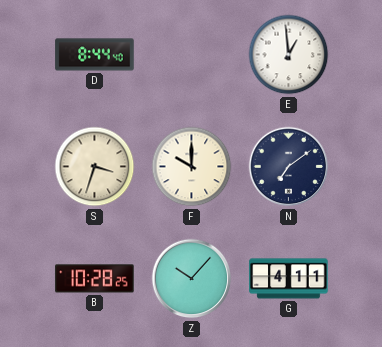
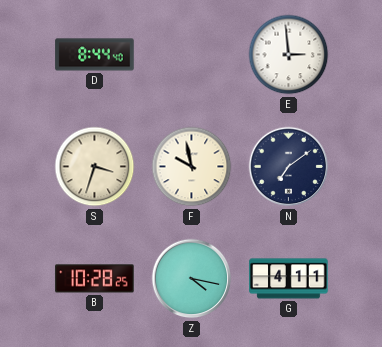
E: 12:59 -> 2:59
F: 10:00 -> 9:58
Z: 10:07 -> 4:17
